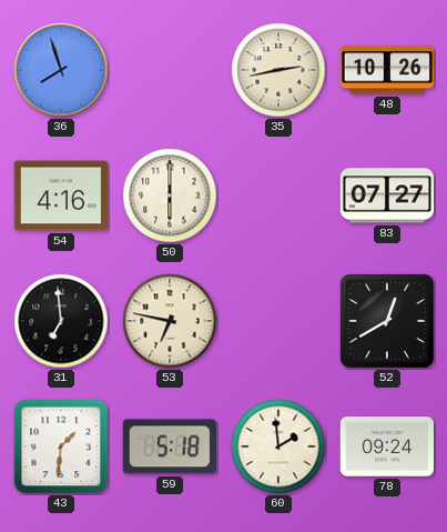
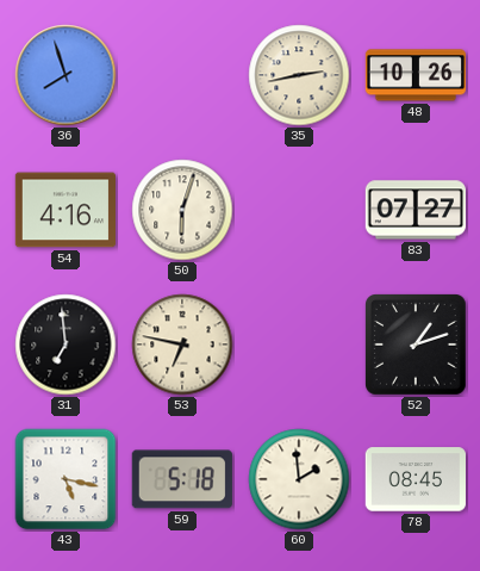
50: 6:00 -> 6:03
52: 12:40 -> 1:12
43: 1:31 -> 5:17
78: 09:24 -> 08:45
